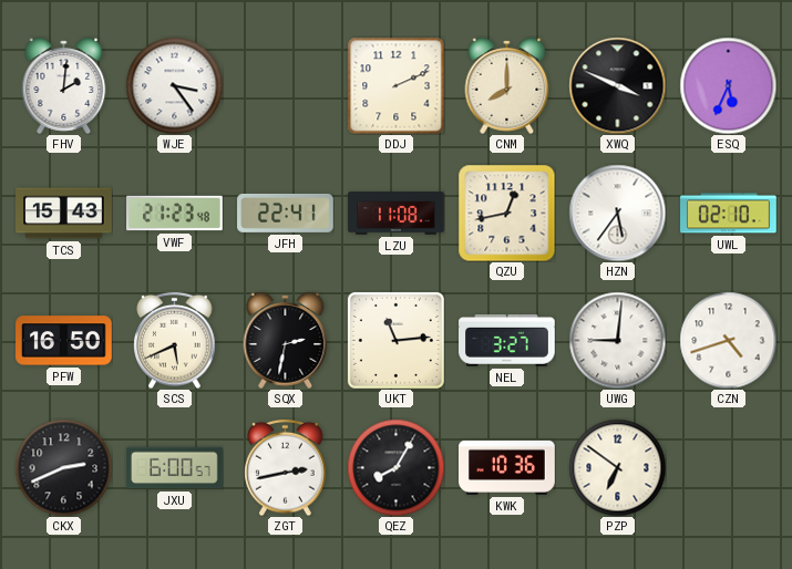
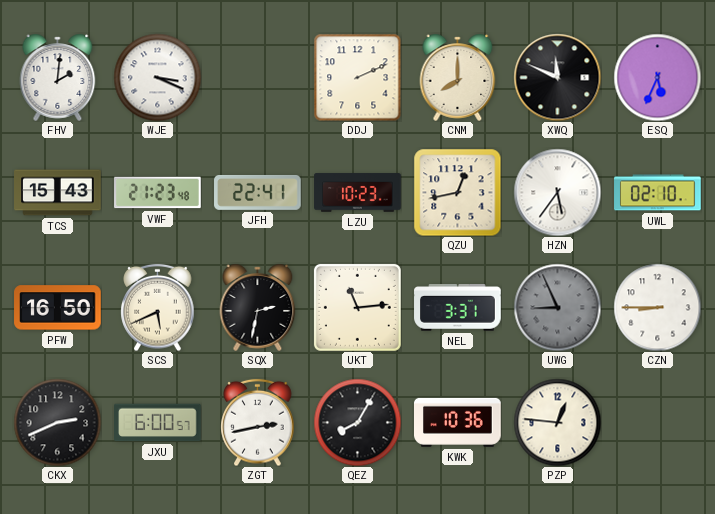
WJE: 3:24 -> 3:19
XWQ: 3:49 -> 11:49
LZU: 11:08 -> 10:23
NEL: 3:27 -> 3:31
UWG: 9:01 -> 8:56
UWG dial: white -> grey
CZN: 4:42 -> 8:45
PZP: 6:51 -> 12:46
